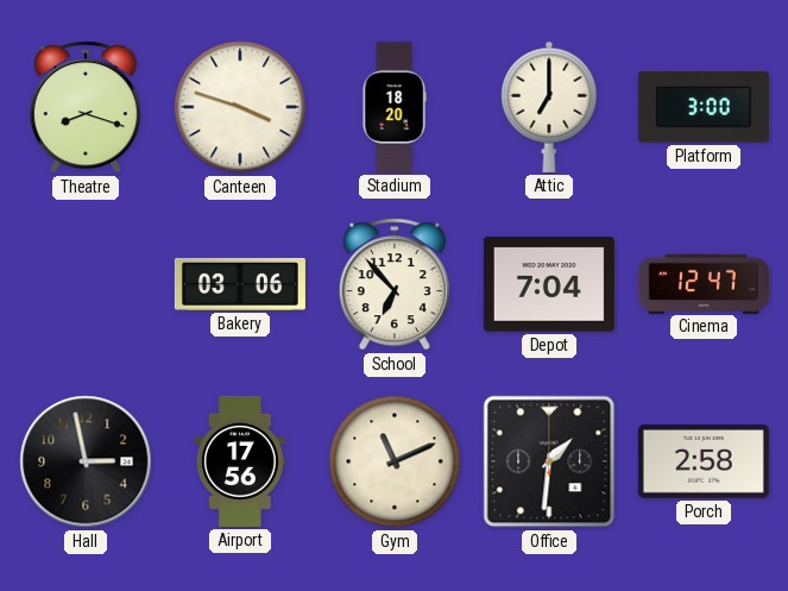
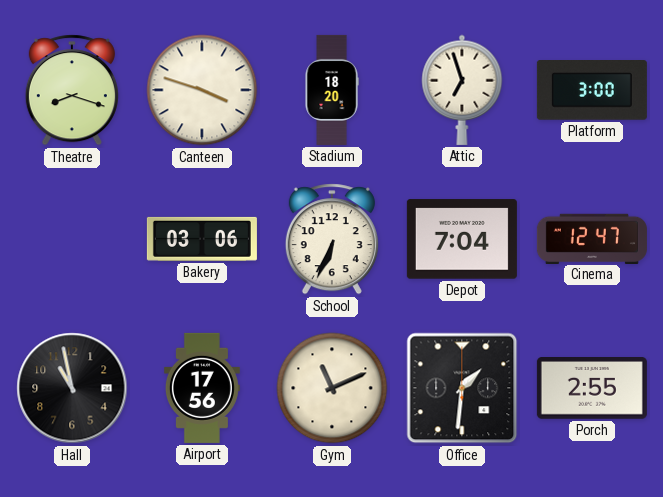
Attic: 7:00 -> 6:57
School: 6:53 -> 6:34
Hall: 2:58 -> 10:58
Porch: 2:58 -> 2:55
